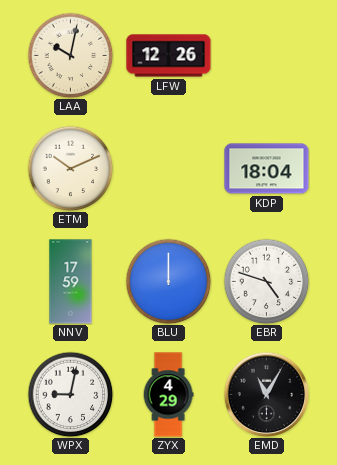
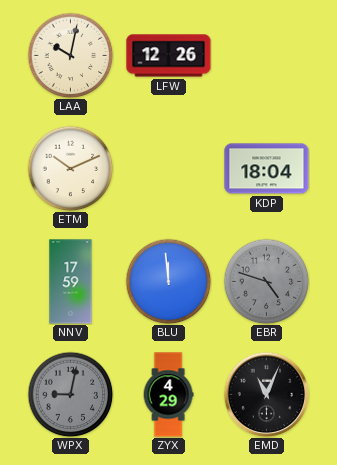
BLU: 12:00 -> 11:59
EBR dial: white -> grey
WPX dial: white -> grey
EMD: 11:05 -> 11:04
